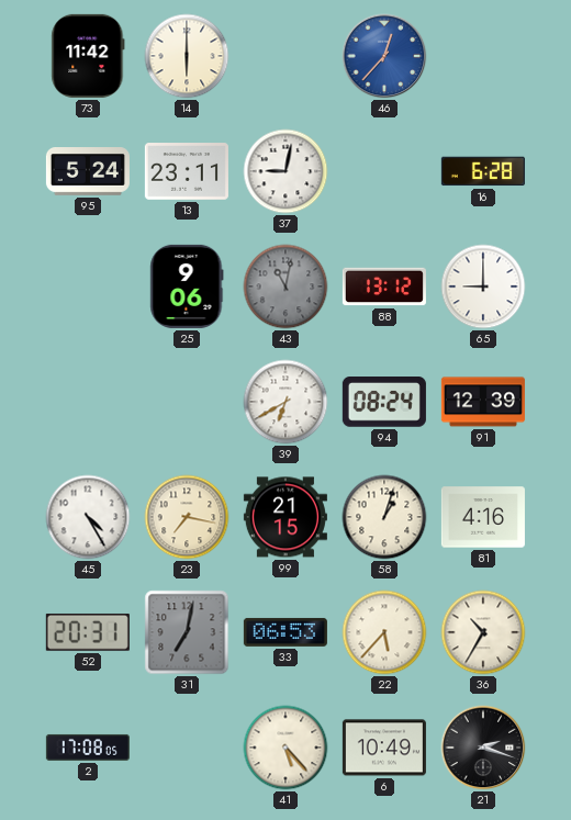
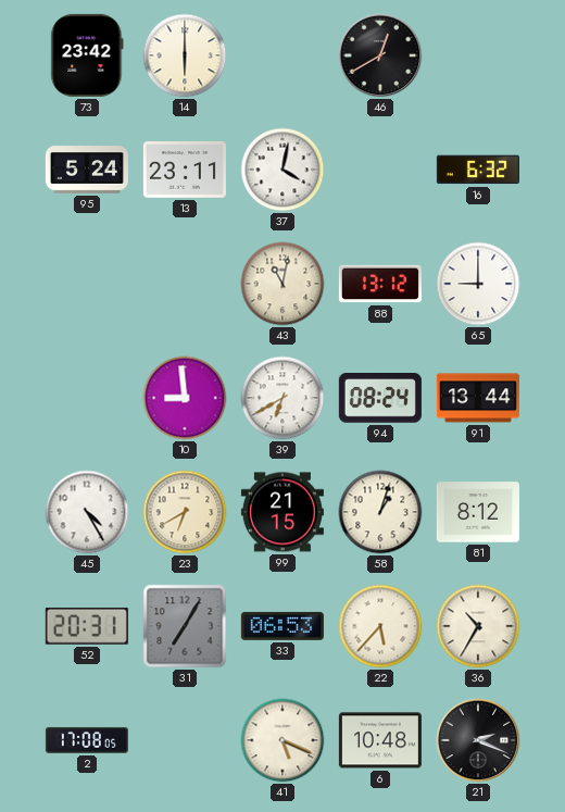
73: 11:42 -> 23:42
46: 12:37 -> 12:40
46 dial: blue -> black
37: 9:02 -> 4:02
16: 6:28 -> 6:32
25: 9:06 -> none
43 dial: grey -> cream
10: none -> 8:59
91: 12:39 -> 13:44
23: 7:17 -> 6:40
81: 4:16 -> 8:12
31: 7:02 -> 7:05
41: 5:23 -> 5:19
6: 10:49 -> 10:48
21: 2:18 -> 2:19
